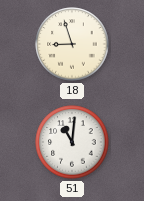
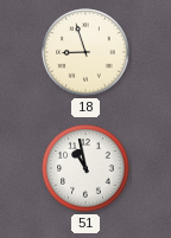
51: 11:01 -> 10:58
